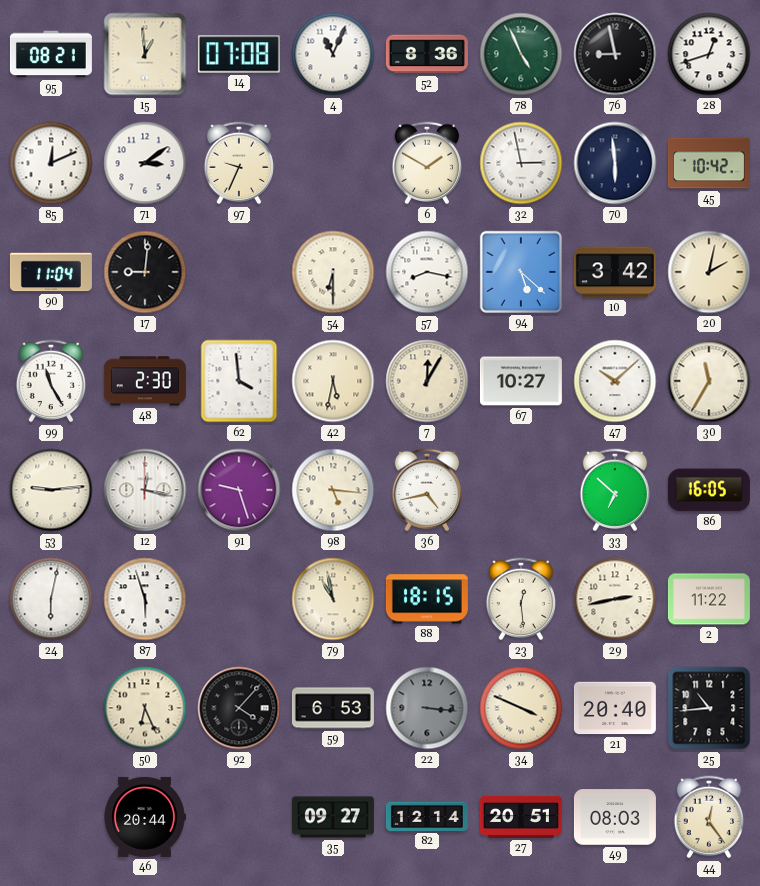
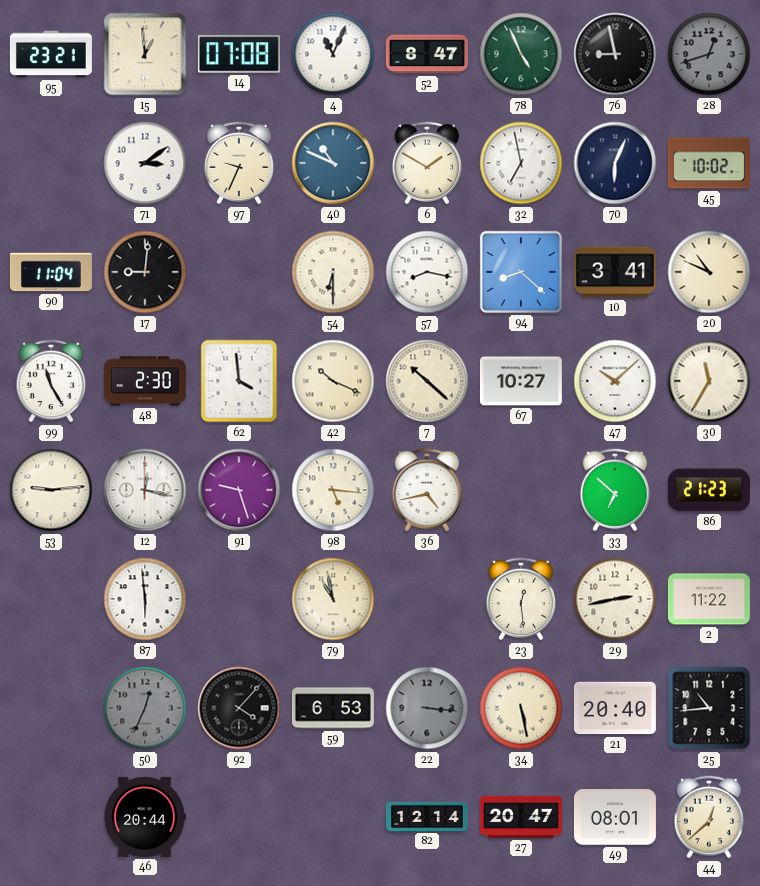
95: 08:21 -> 23:21
52: 8:36 -> 8:47
28 dial: white -> grey
85: 12:11 -> none
40: none -> 10:49
32: 2:58 -> 6:58
70: 5:59 -> 6:04
45: 10:42 -> 10:02
94: 5:22 -> 8:22
10: 3:42 -> 3:41
20: 2:02 -> 10:49
42: 5:32 -> 10:19
7: 12:05 -> 10:22
86: 16:05 -> 21:23
24: 6:02 -> none
87: 5:57 -> 5:59
88: 18:15 -> none
50: 6:26 -> 12:34
50 dial: cream -> grey
34: 3:49 -> 5:28
35: 09:27 -> none
27: 20:51 -> 20:47
49: 08:03 -> 08:01
44: 12:24 -> 12:38
